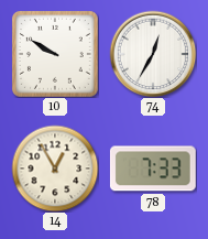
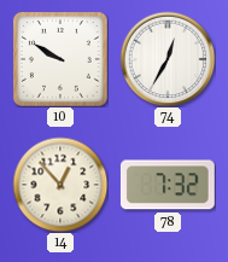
14: 12:55 -> 12:53
78: 7:33 -> 7:32
